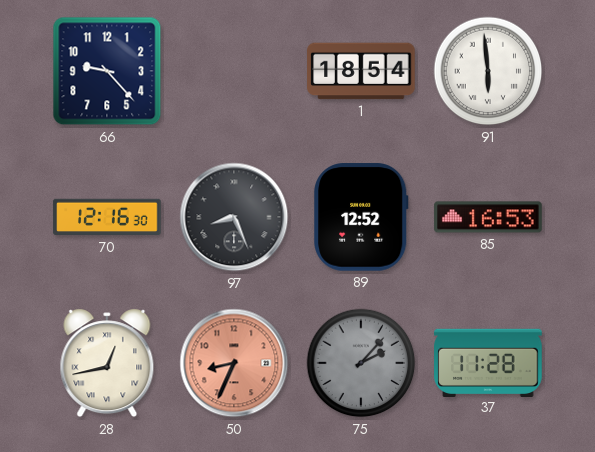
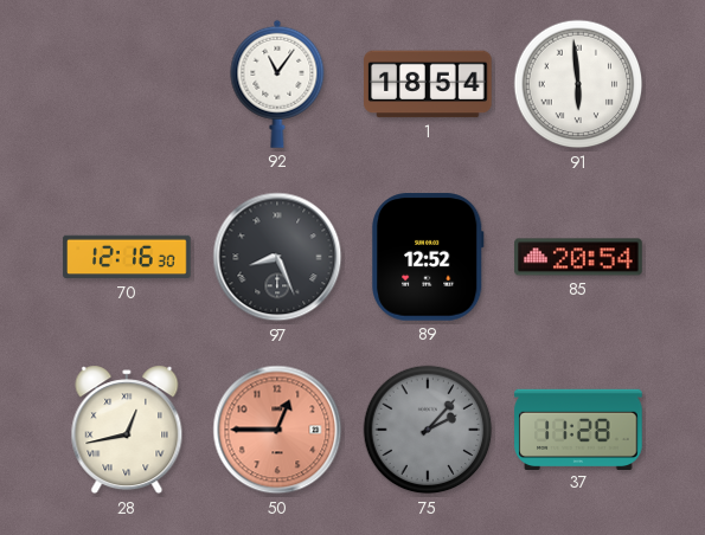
66: 9:23 -> none
92: none -> 11:06
85: 16:53 -> 20:54
50: 8:34 -> 12:45
